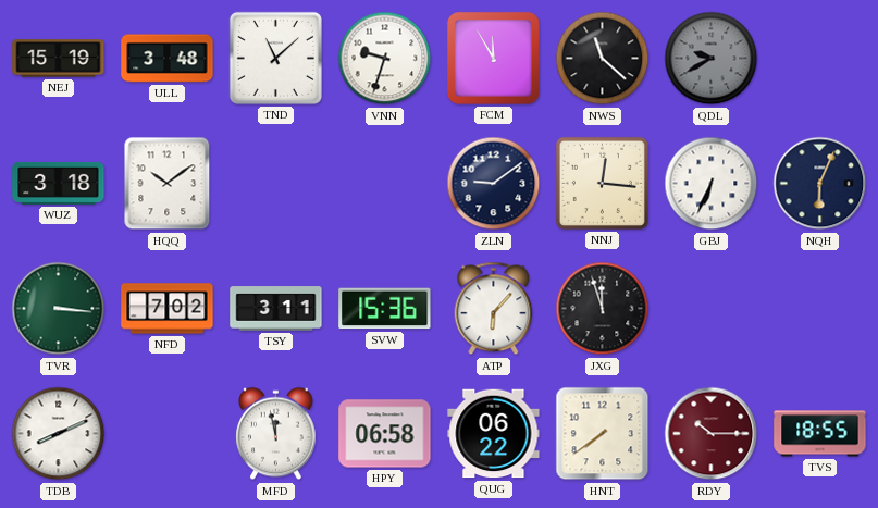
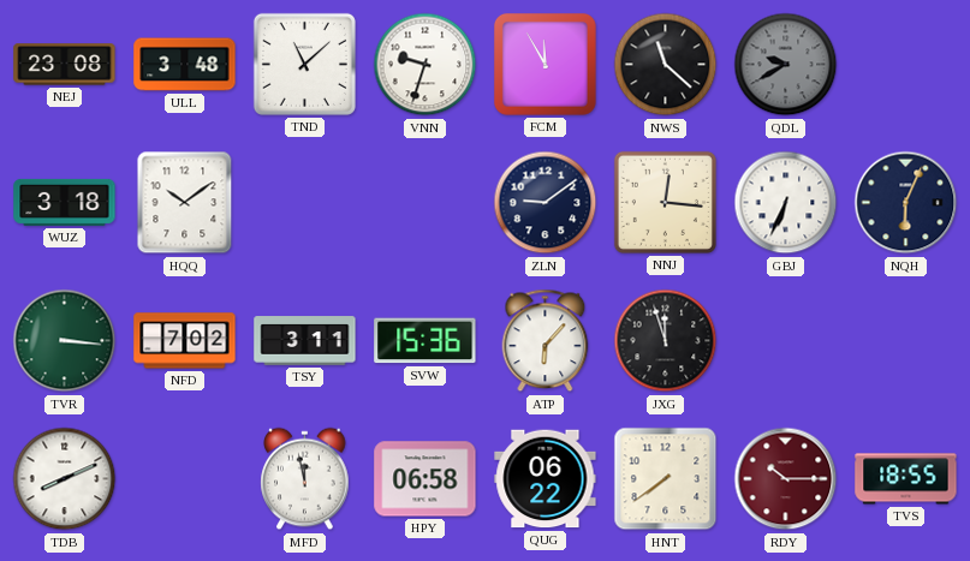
NEJ: 15:19 -> 23:08
